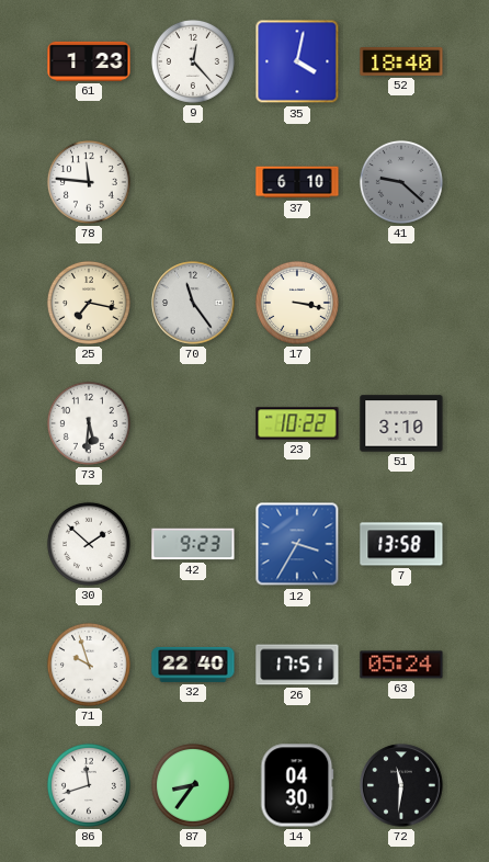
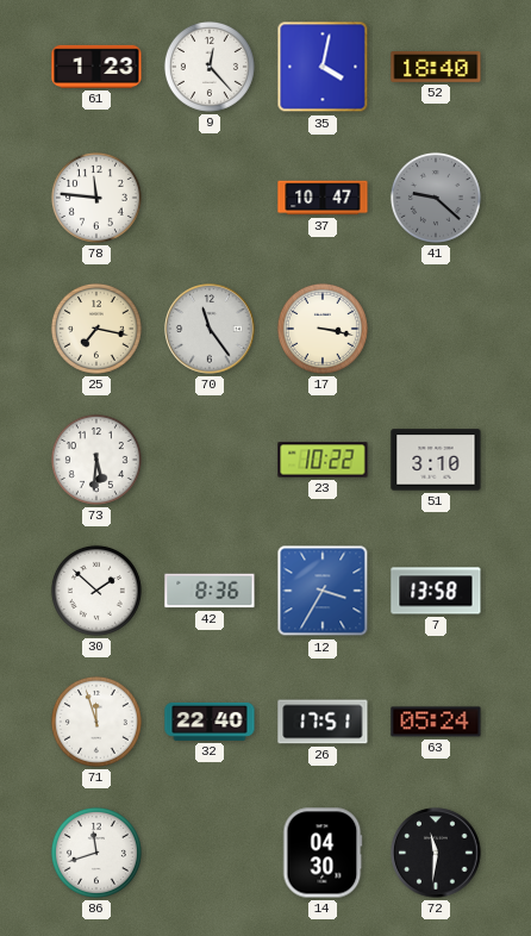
37: 6:10 -> 10:47
42: 9:23 -> 8:36
71: 9:57 -> 11:57
87: 8:36 -> none
